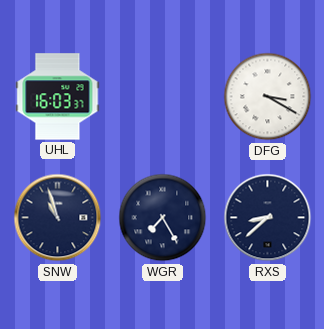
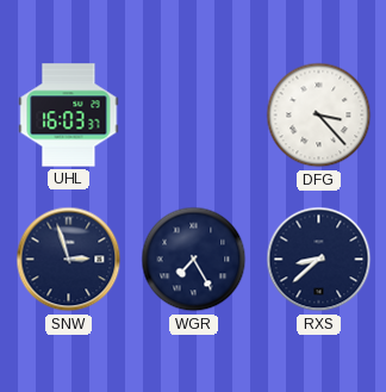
DFG: 3:20 -> 3:23
SNW: 10:57 -> 2:57
